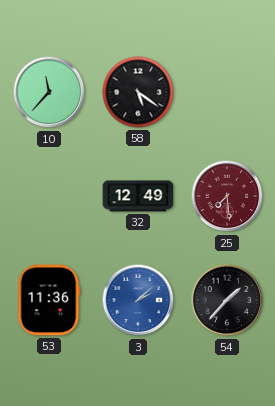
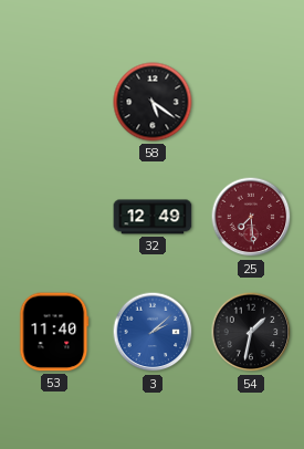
10: 11:37 -> none
53: 11:36 -> 11:40
54: 1:37 -> 1:32
